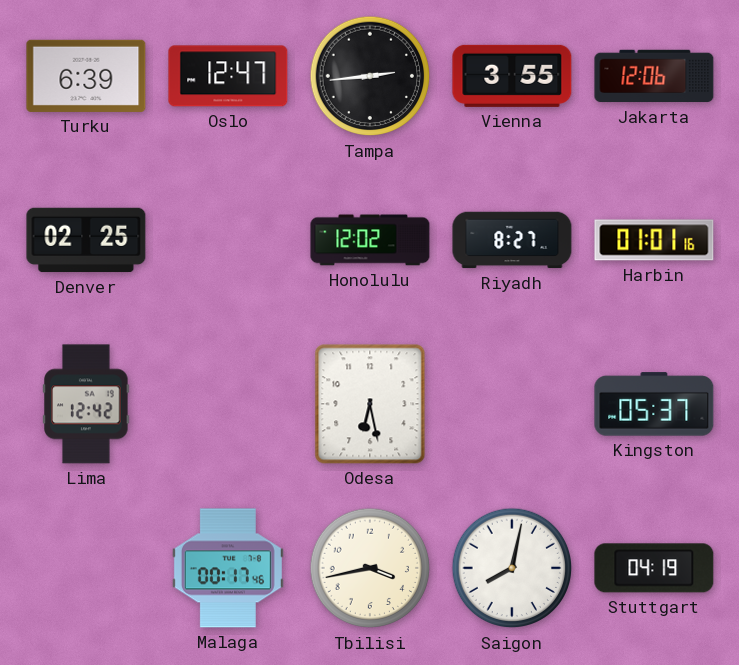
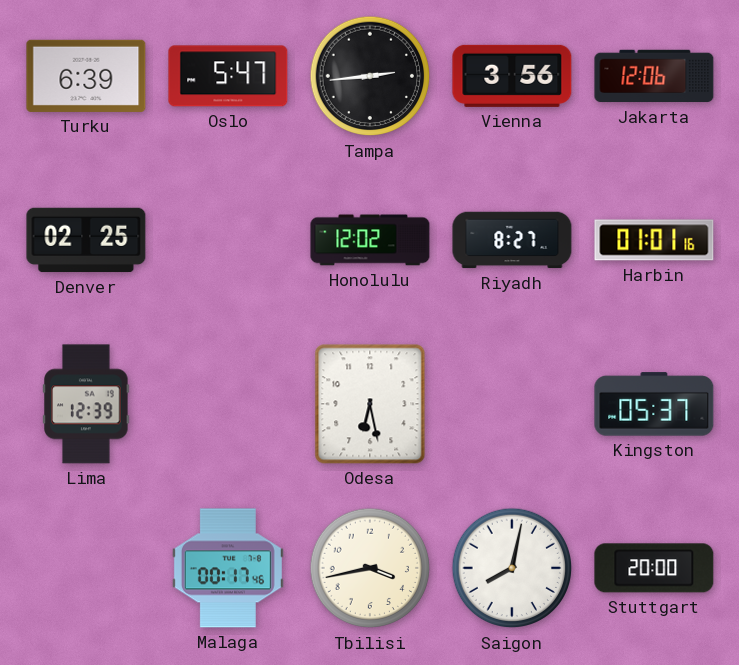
Oslo: 12:47 -> 5:47
Vienna: 3:55 -> 3:56
Lima: 12:42 -> 12:39
Stuttgart: 04:19 -> 20:00
